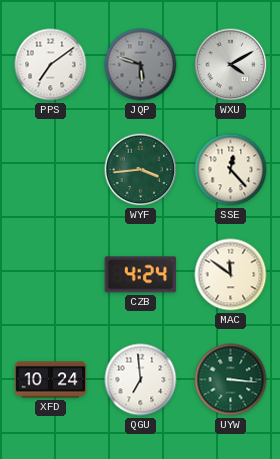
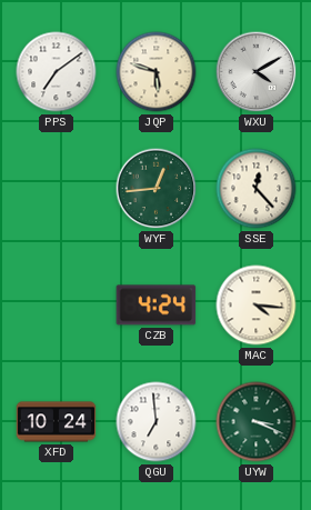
JQP dial: grey -> cream
WYF: 3:44 -> 12:44
MAC: 11:51 -> 4:16
UYW: 3:16 -> 3:19
